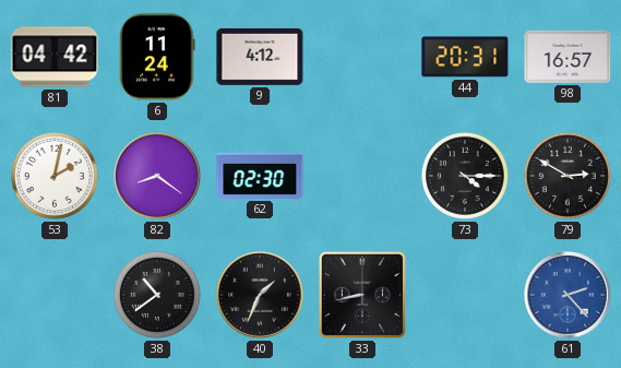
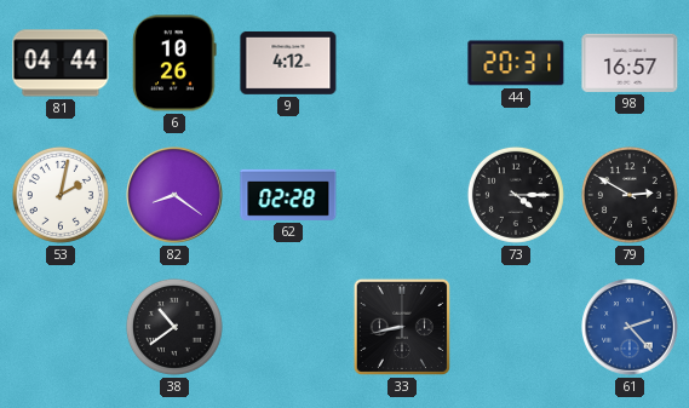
81: 04:42 -> 04:44
6: 11:24 -> 10:26
62: 02:30 -> 02:28
40: 1:34 -> none
